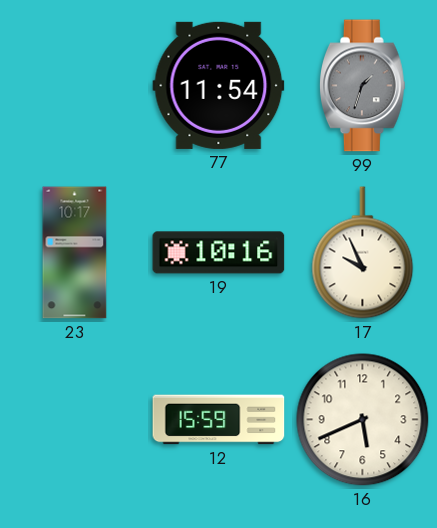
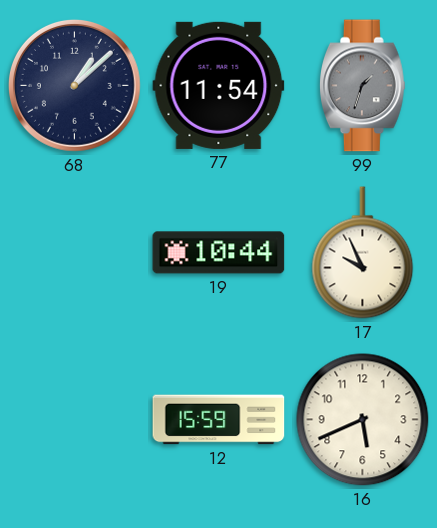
68: none -> 1:08
23: 10:17 -> none
19: 10:16 -> 10:44
